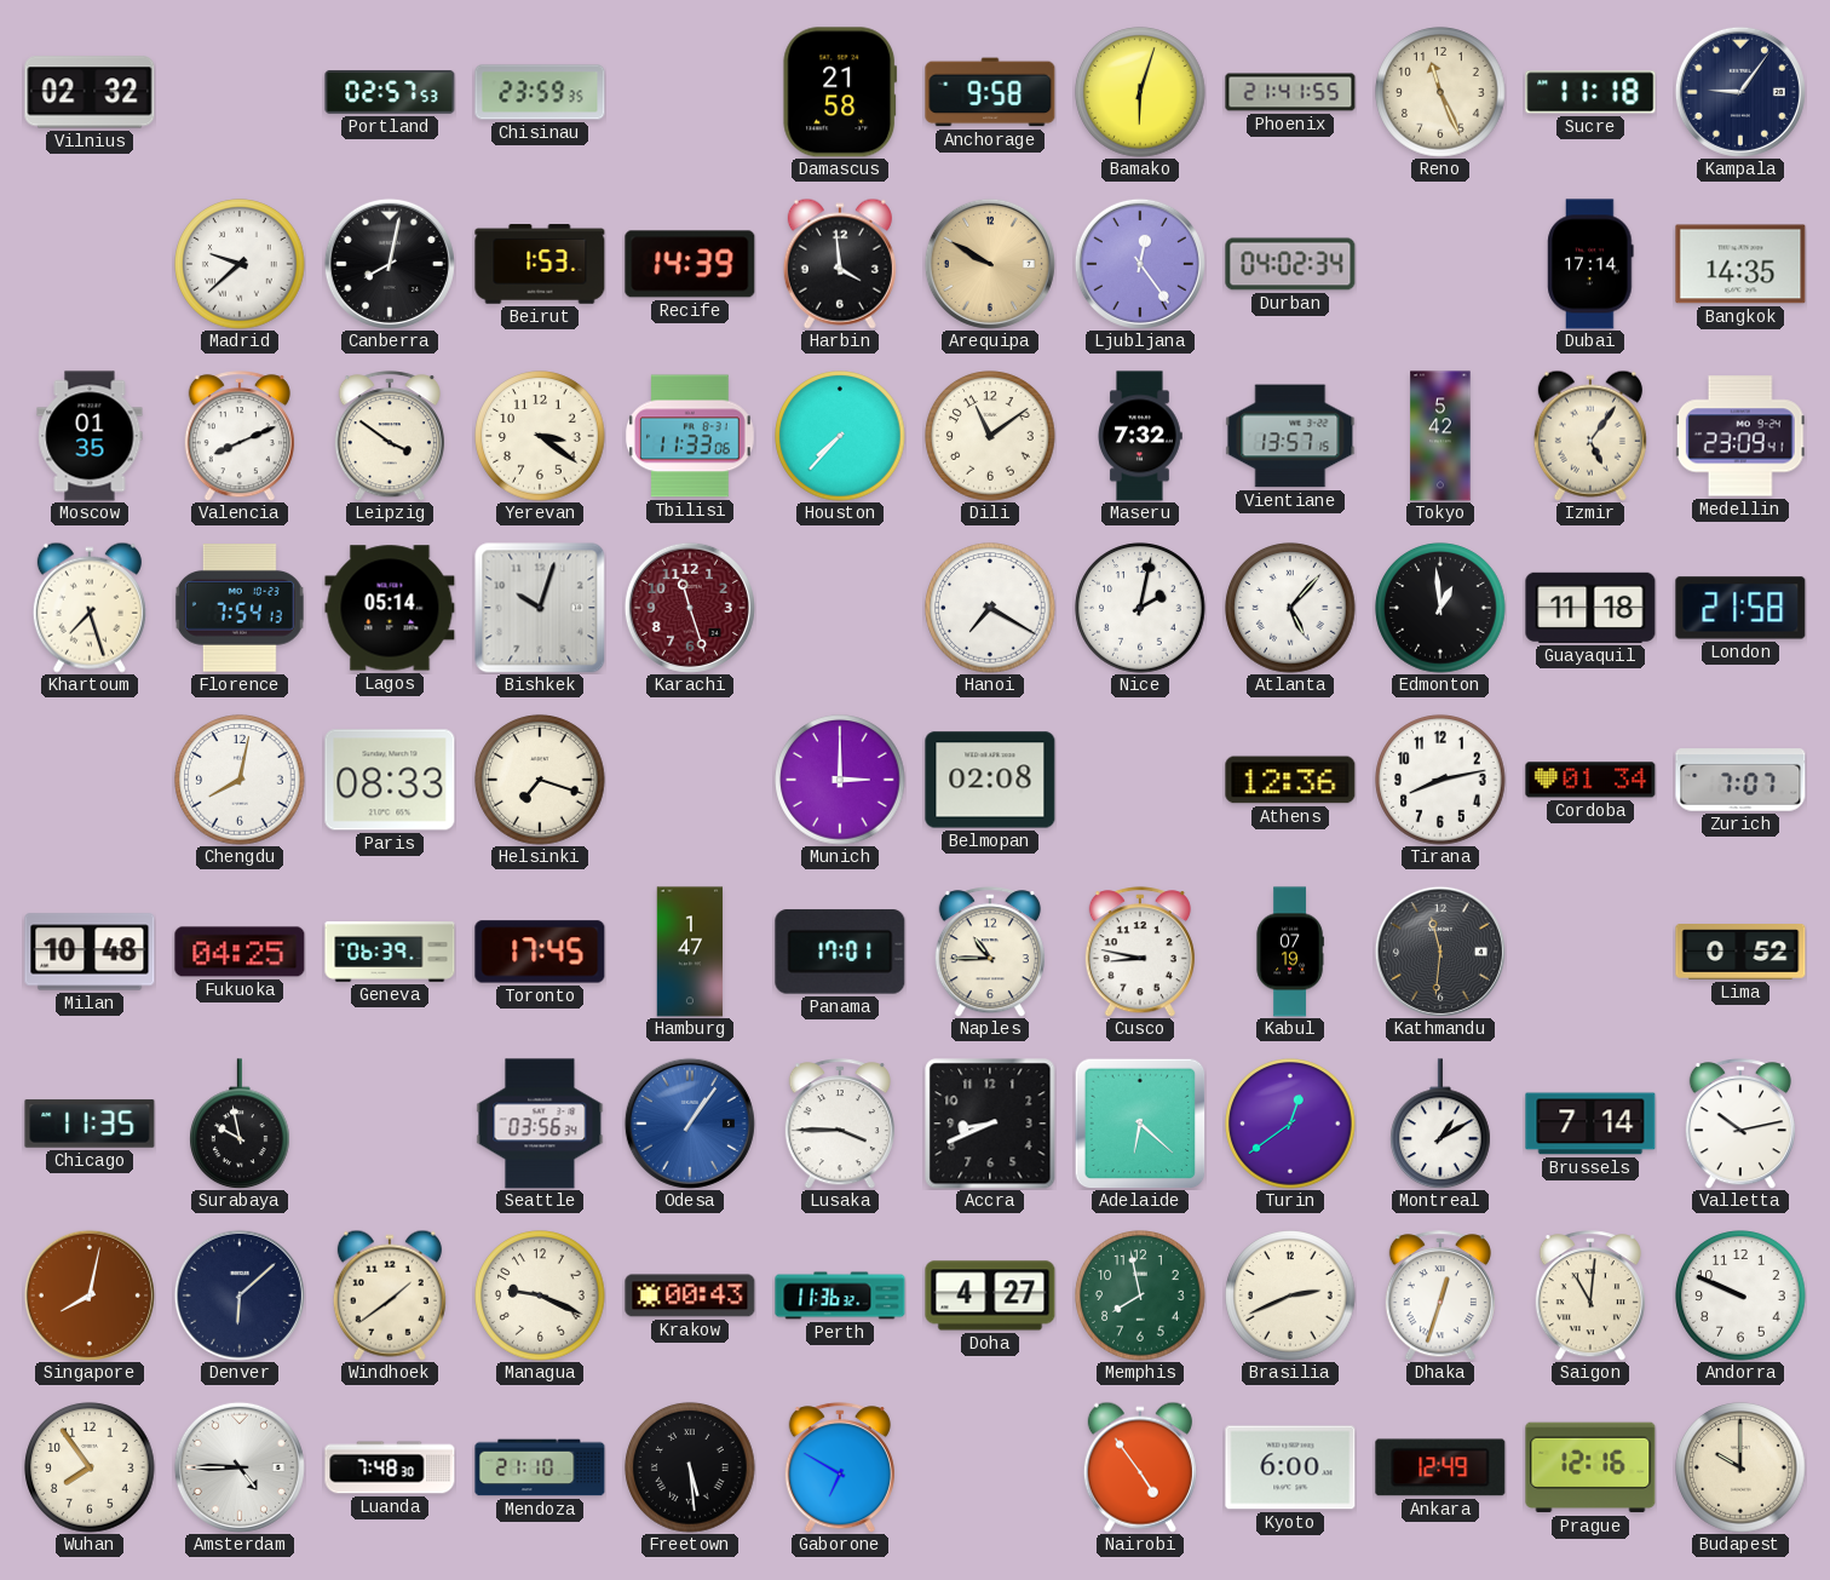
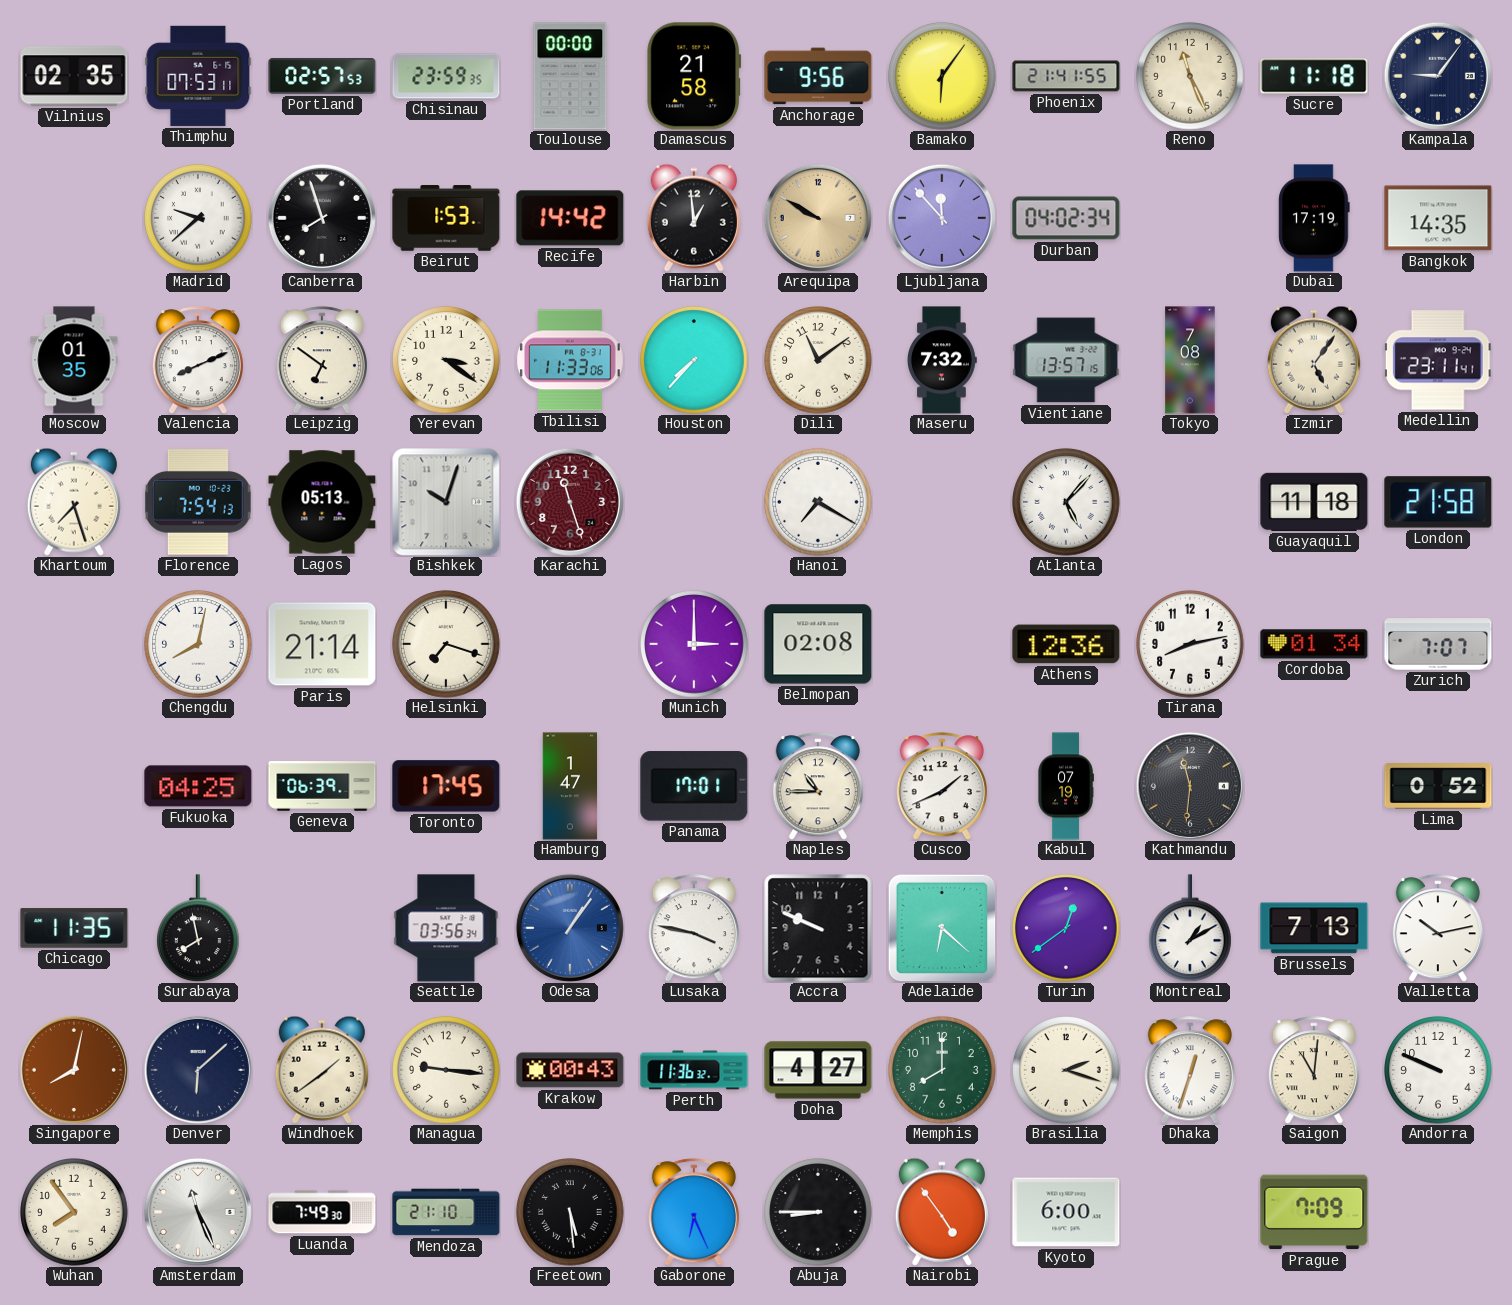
Vilnius: 02:32 -> 02:35
Thimphu: none -> 07:53
Toulouse: none -> 00:00
Anchorage: 9:58 -> 9:56
Bamako: 6:03 -> 6:06
Canberra: 8:02 -> 7:57
Recife: 14:39 -> 14:42
Harbin: 3:59 -> 12:59
Ljubljana: 12:24 -> 11:53
Dubai: 17:14 -> 17:19
Leipzig: 3:51 -> 6:51
Tokyo: 5:42 -> 7:08
Medellin: 23:09 -> 23:11
Lagos: 05:14 -> 05:13
Nice: 2:02 -> none
Edmonton: 12:59 -> none
Paris: 08:33 -> 21:14
Milan: 10:48 -> none
Cusco: 8:47 -> 1:41
Surabaya: 9:58 -> 7:58
Lusaka: 3:45 -> 3:47
Accra: 8:41 -> 9:49
Brussels: 7:14 -> 7:13
Managua: 9:19 -> 9:16
Memphis: 7:58 -> 8:00
Brasilia: 2:41 -> 2:18
Amsterdam: 4:45 -> 11:26
Luanda: 7:48 -> 7:49
Gaborone: 6:50 -> 6:26
Abuja: none -> 8:45
Ankara: 12:49 -> none
Prague: 12:16 -> 7:09
Budapest: 10:00 -> none
